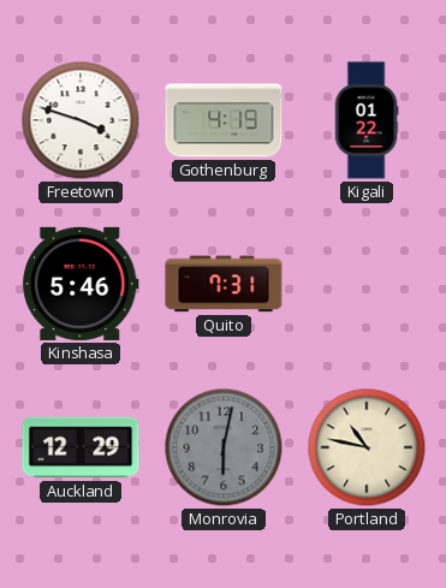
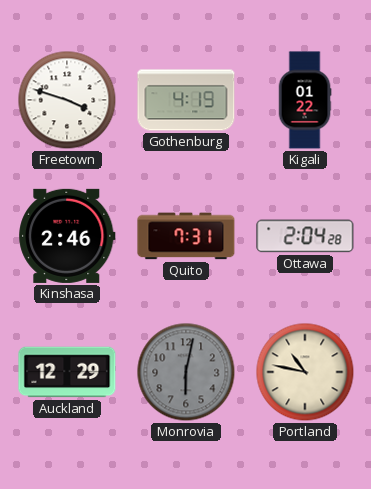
Kinshasa: 5:46 -> 2:46
Ottawa: none -> 2:04
